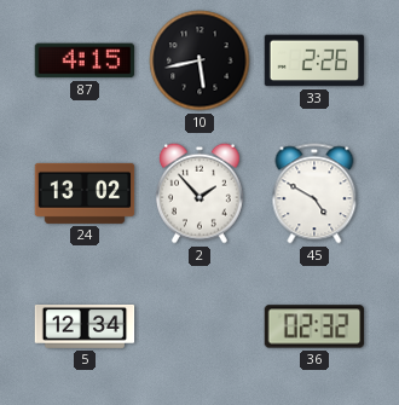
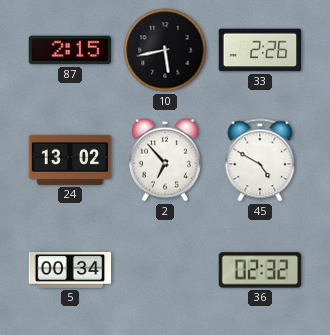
87: 4:15 -> 2:15
2: 1:53 -> 6:53
5: 12:34 -> 00:34
